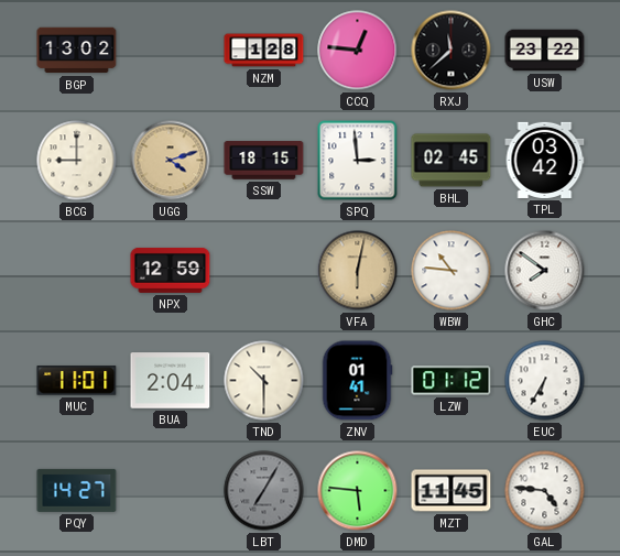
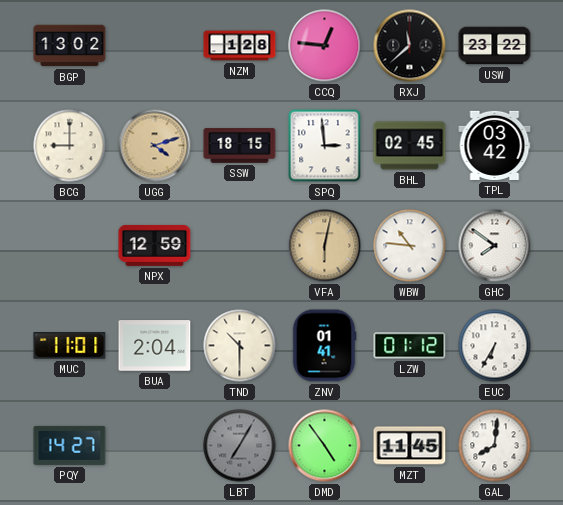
DMD: 5:46 -> 4:54
GAL: 4:46 -> 8:01
